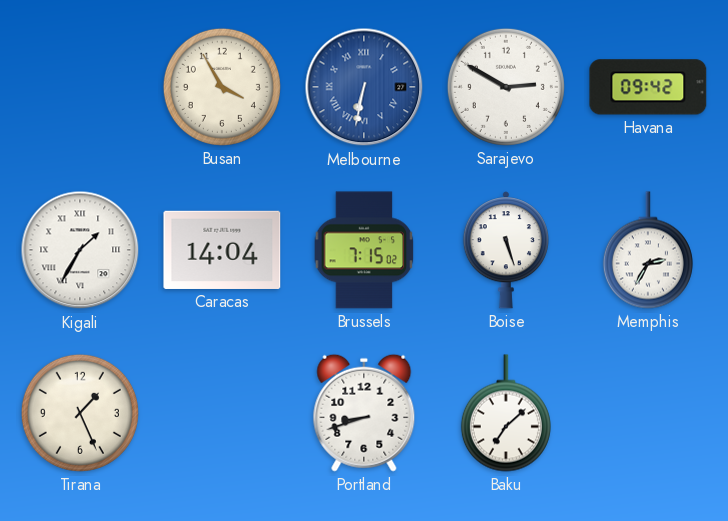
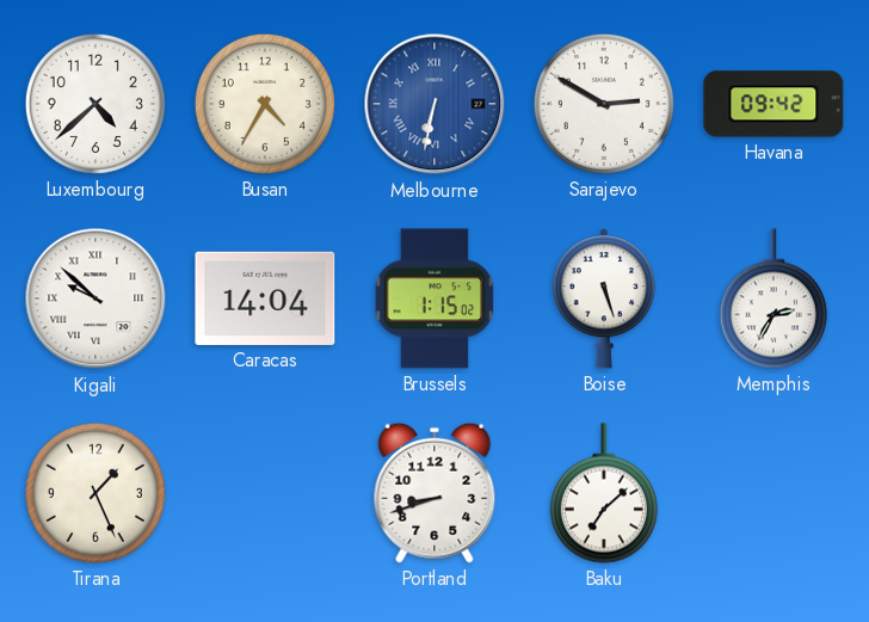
Luxembourg: none -> 4:38
Busan: 3:55 -> 4:35
Kigali: 1:35 -> 9:52
Brussels: 7:15 -> 1:15
